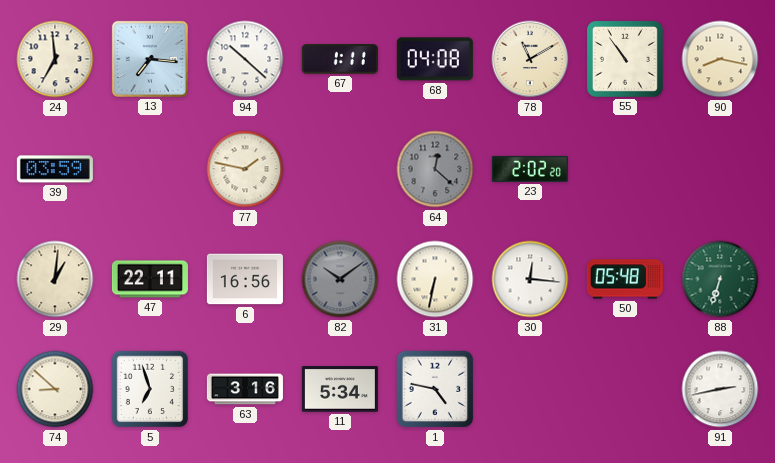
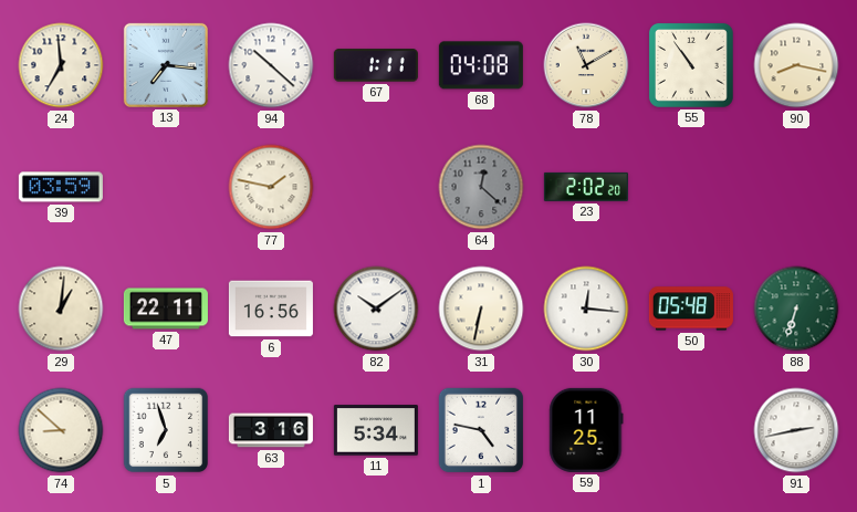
82 dial: grey -> white
59: none -> 11:25
